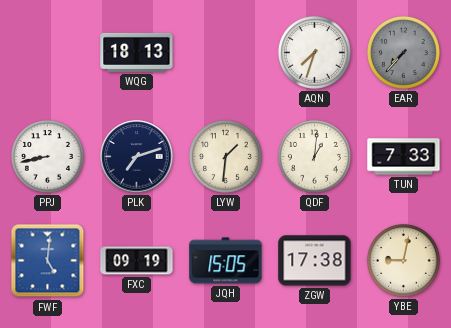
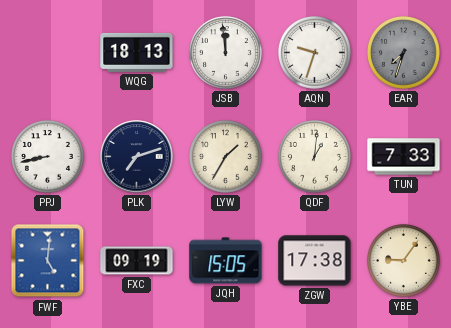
JSB: none -> 11:59
AQN: 7:33 -> 9:33
EAR: 7:37 -> 7:33
LYW: 1:31 -> 1:35
YBE: 9:02 -> 9:06
